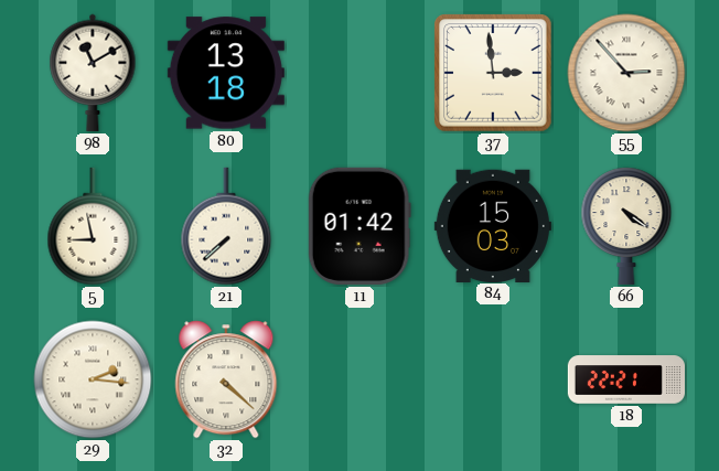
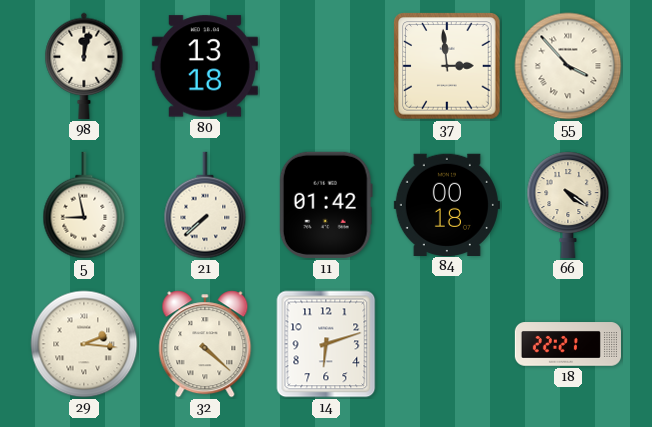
98: 11:10 -> 12:02
55: 2:53 -> 3:53
84: 15:03 -> 00:18
14: none -> 6:12
